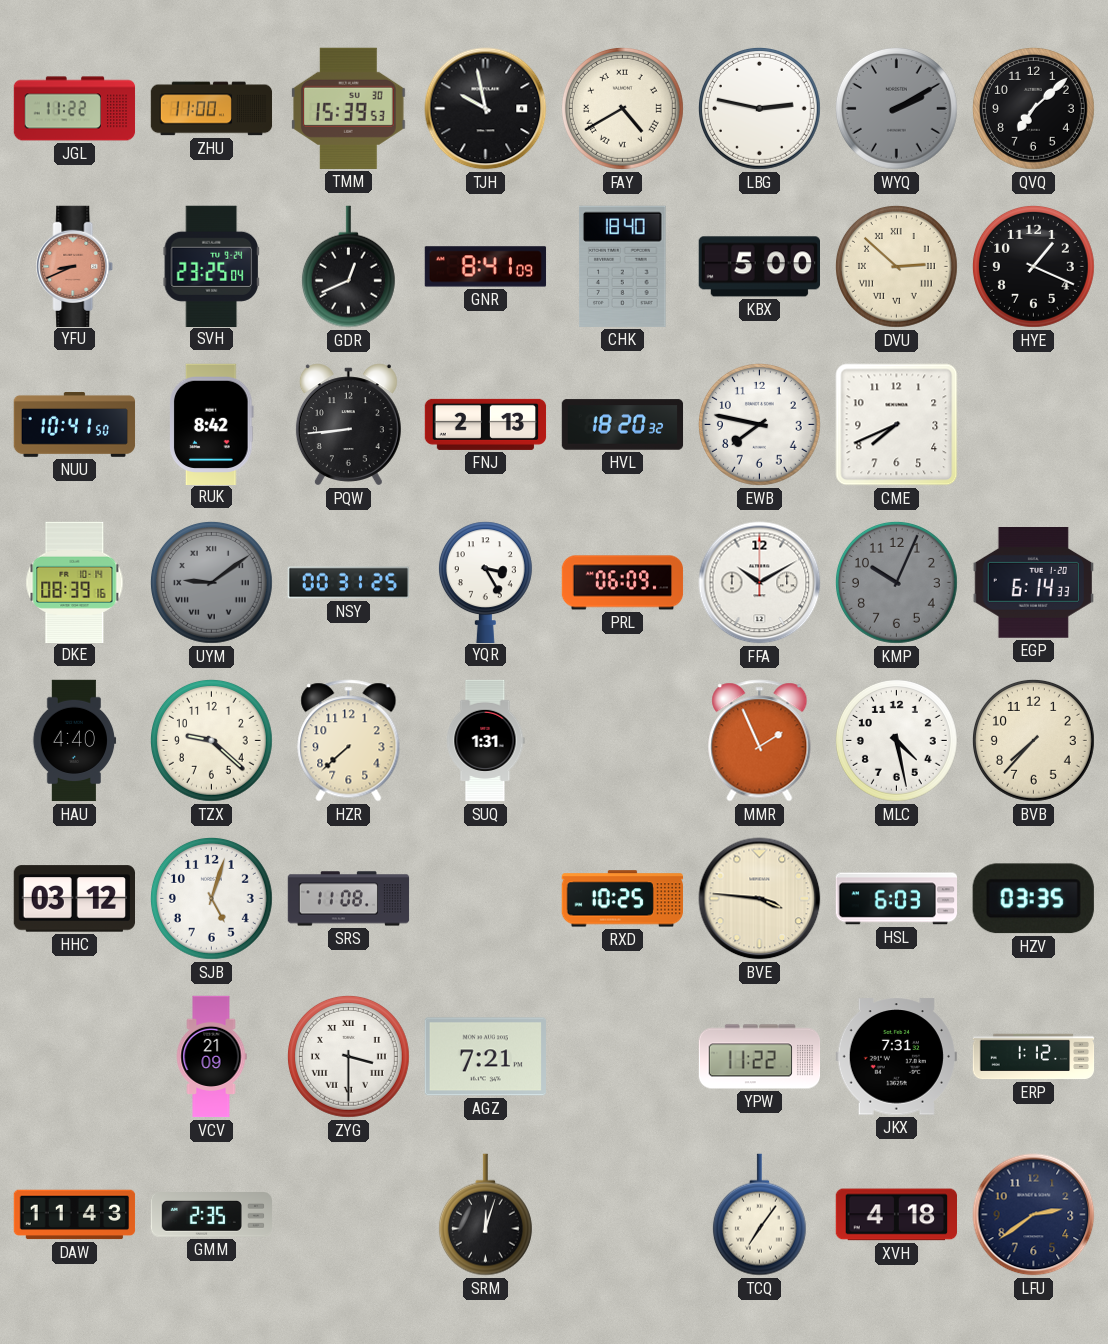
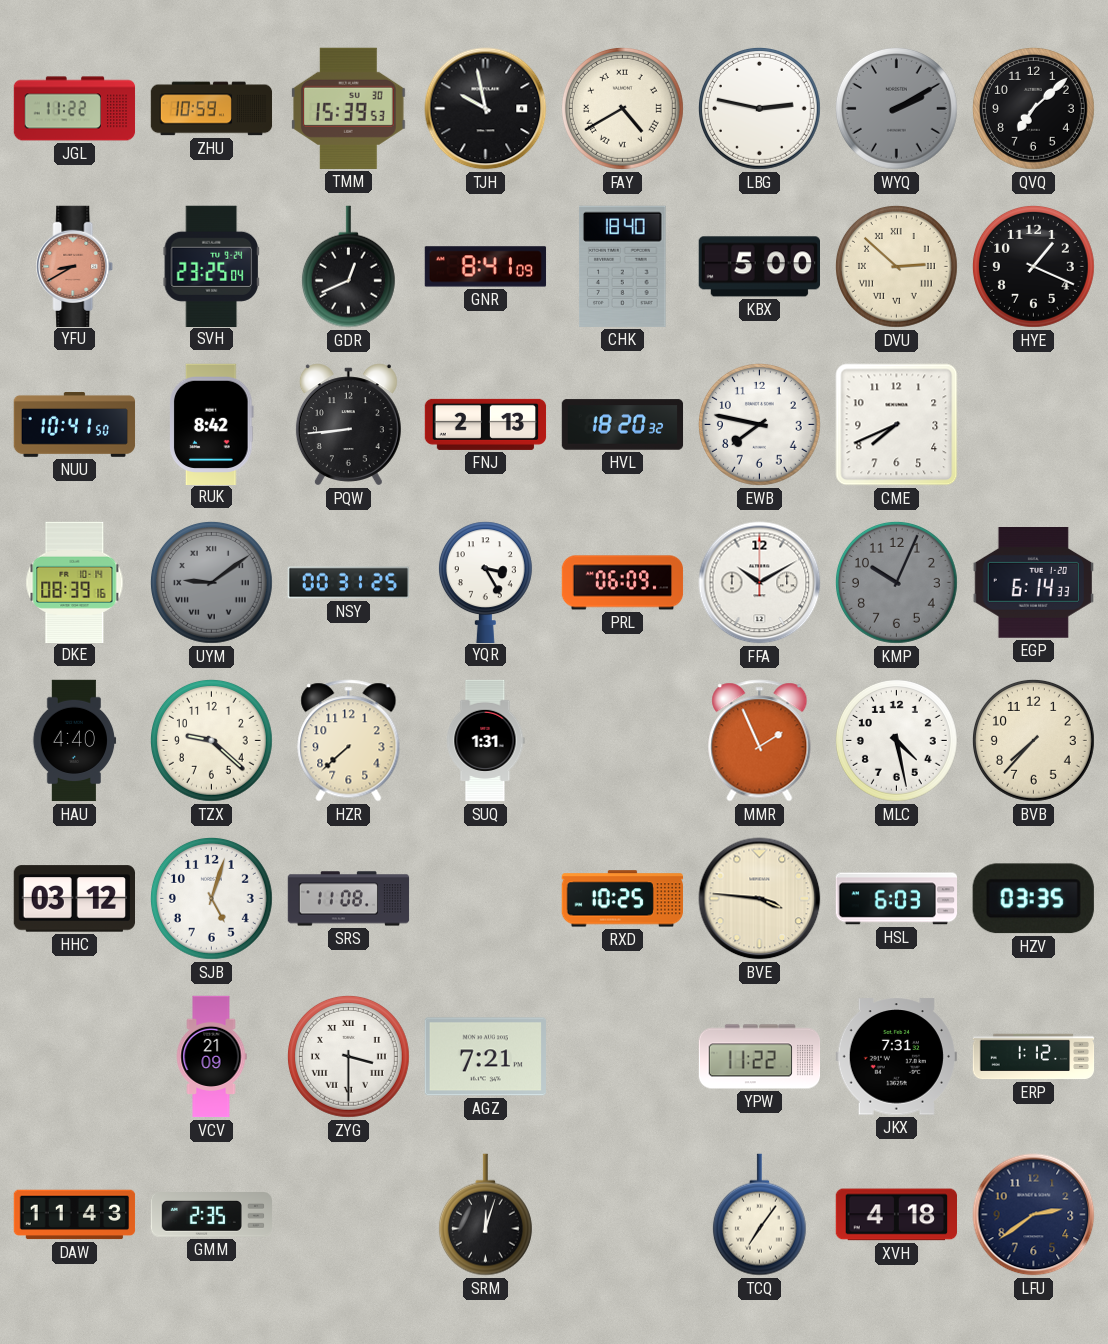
ZHU: 11:00 -> 10:59
YFU: 8:41 -> 8:40
